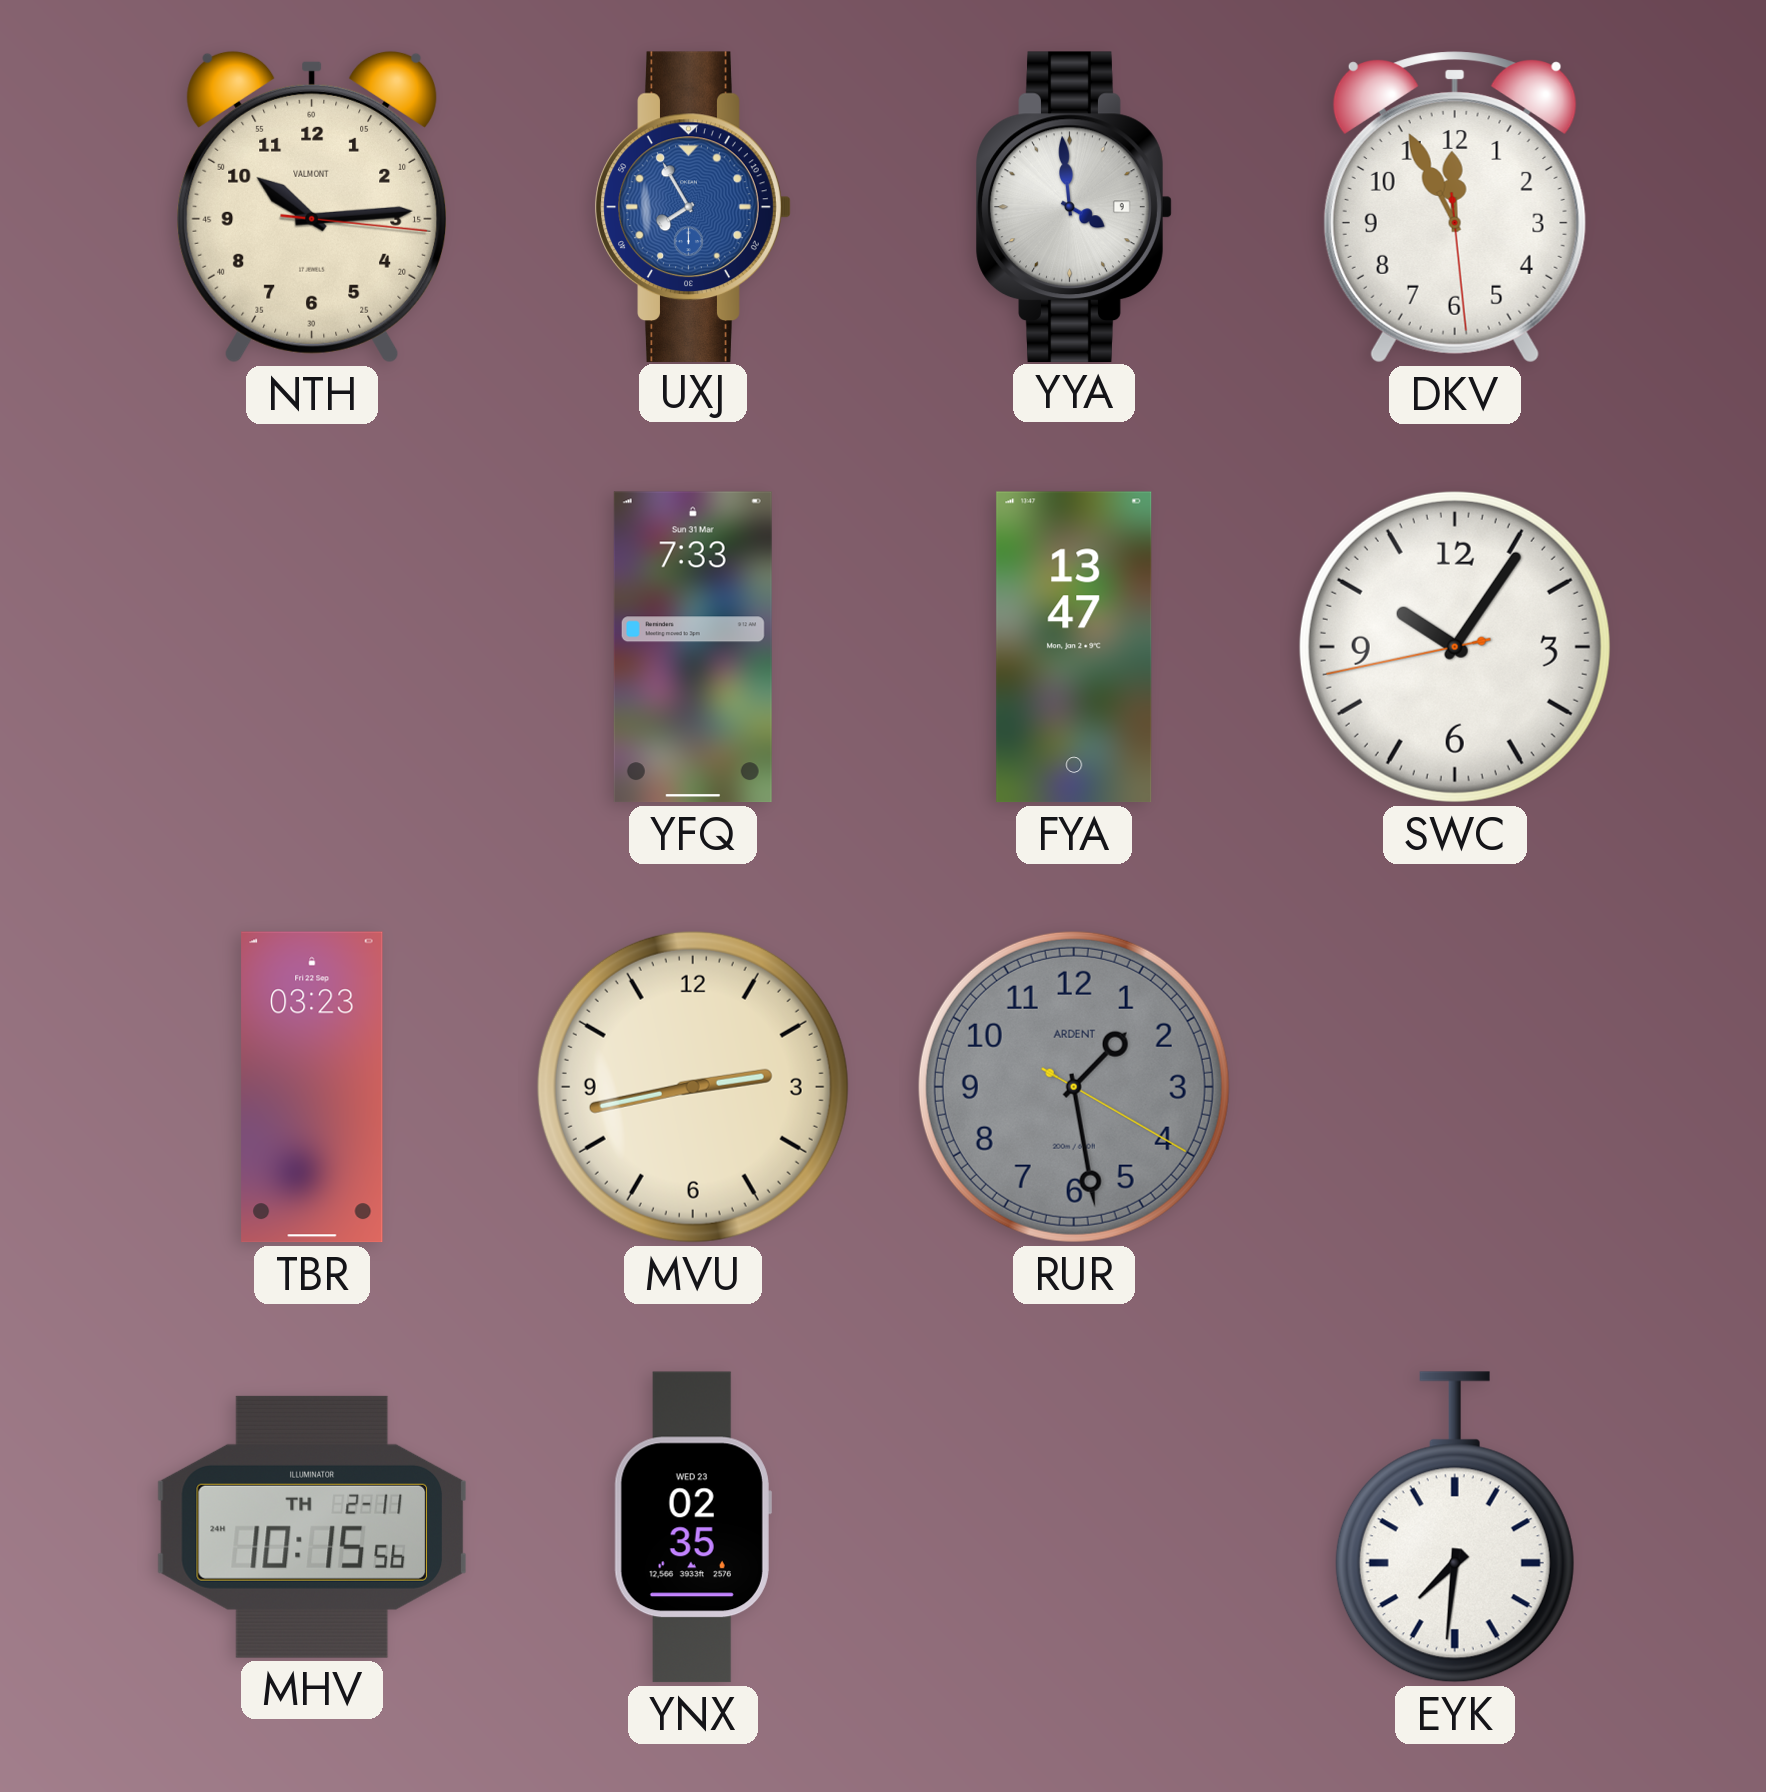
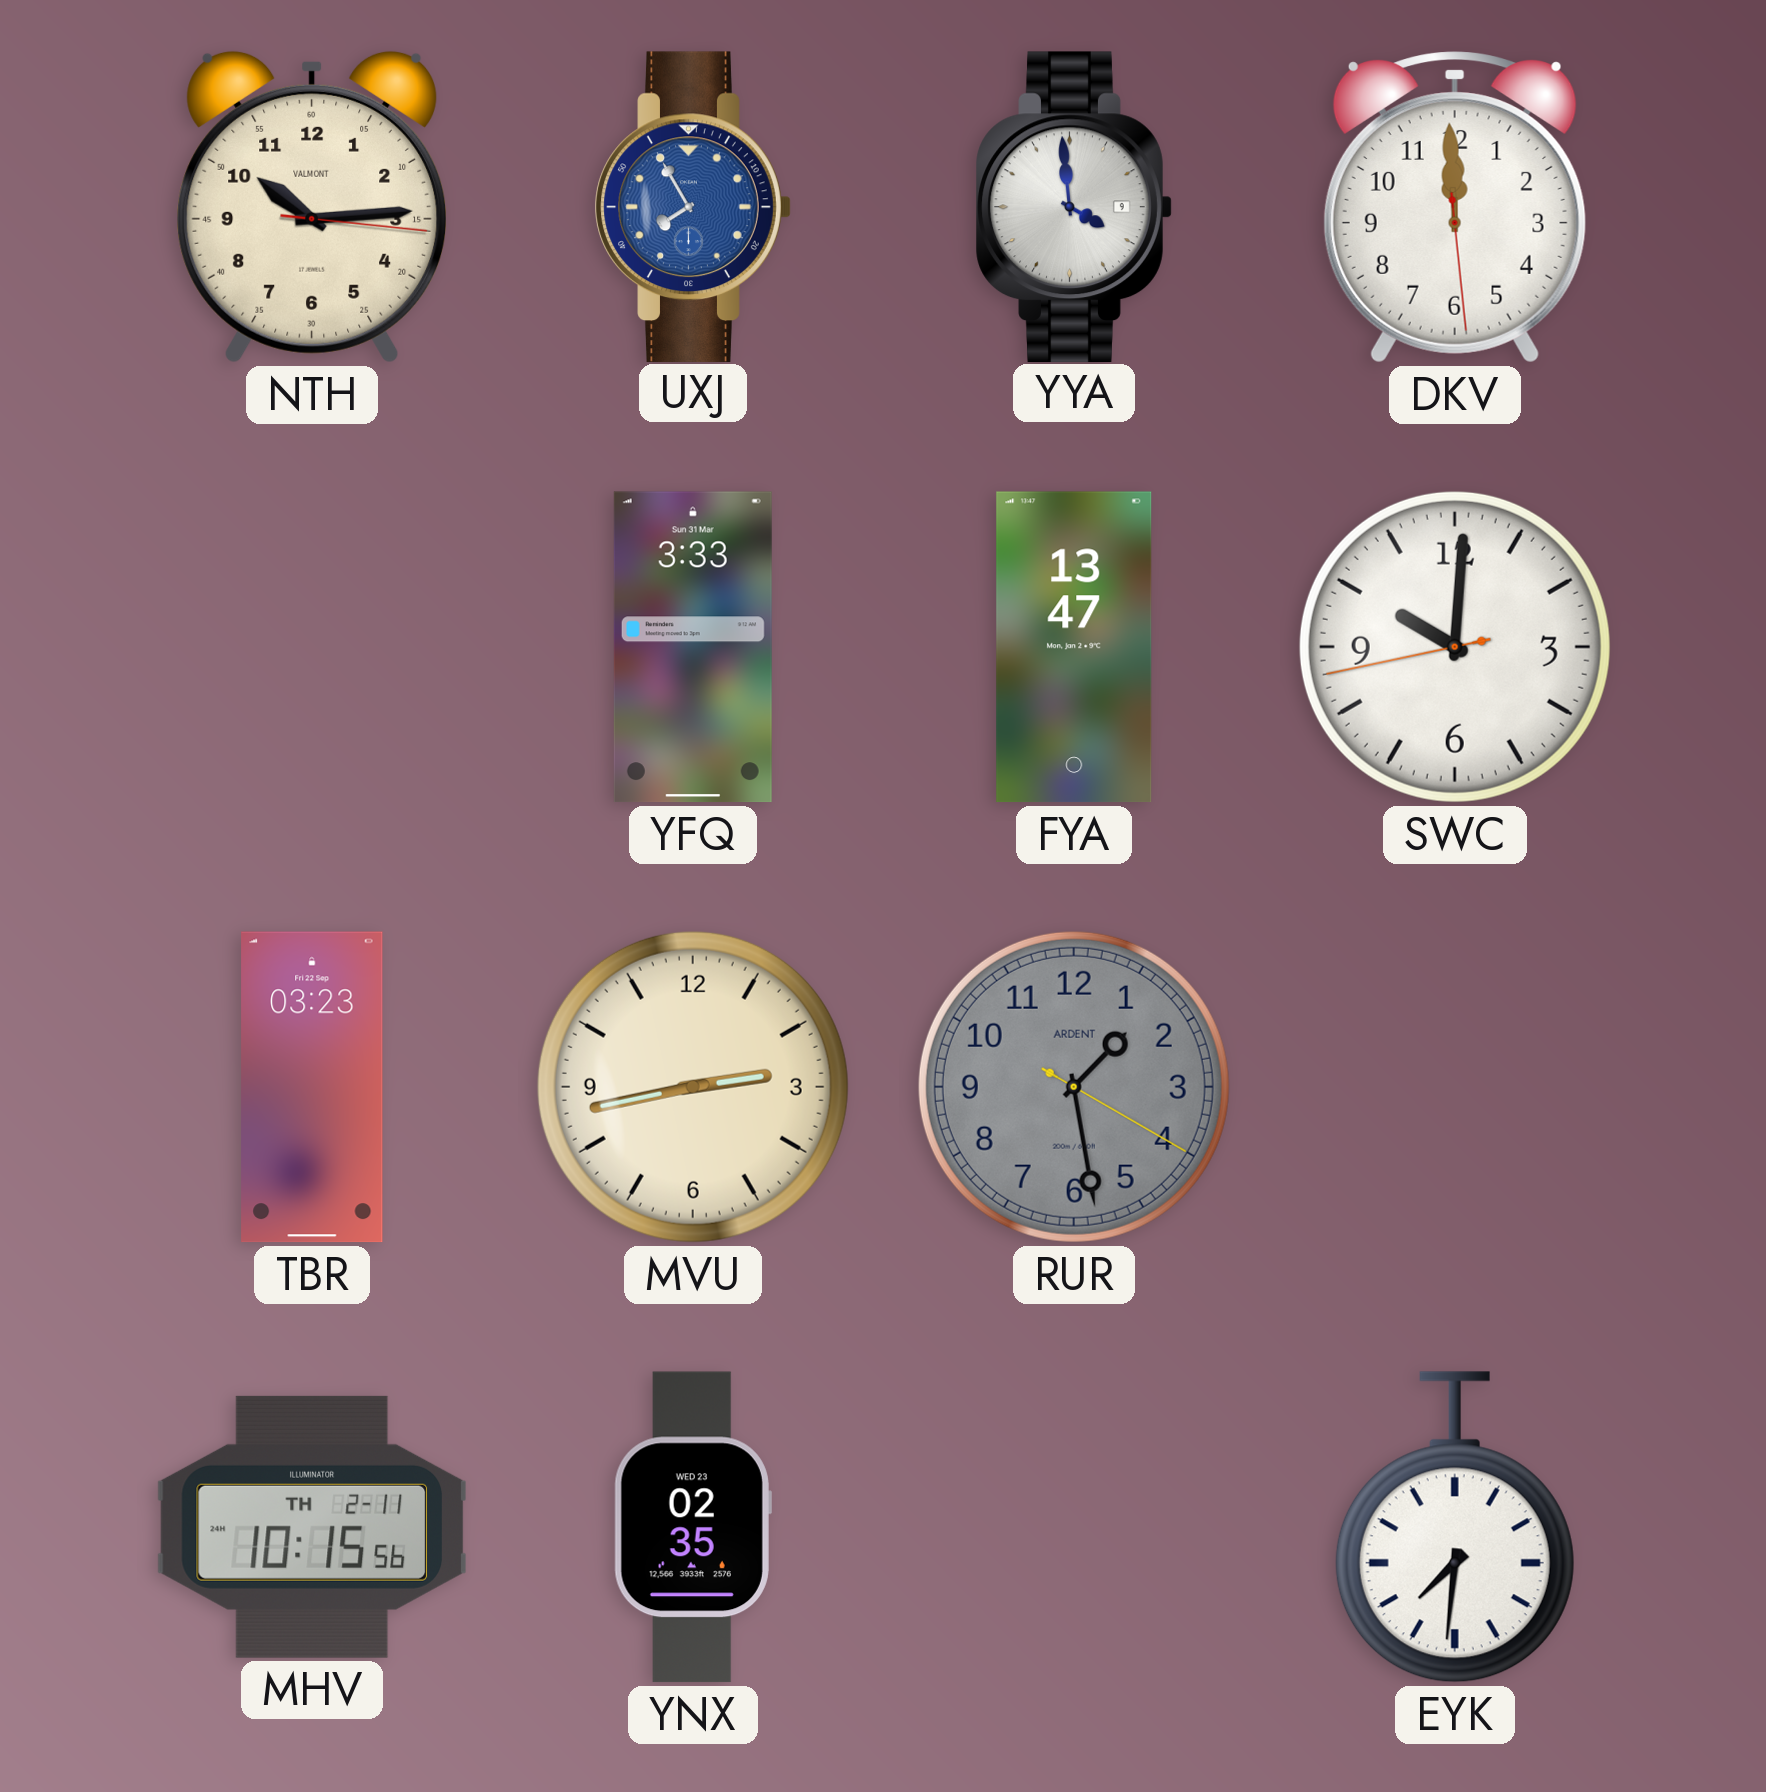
DKV: 11:55 -> 11:59
YFQ: 7:33 -> 3:33
SWC: 10:05 -> 10:00
